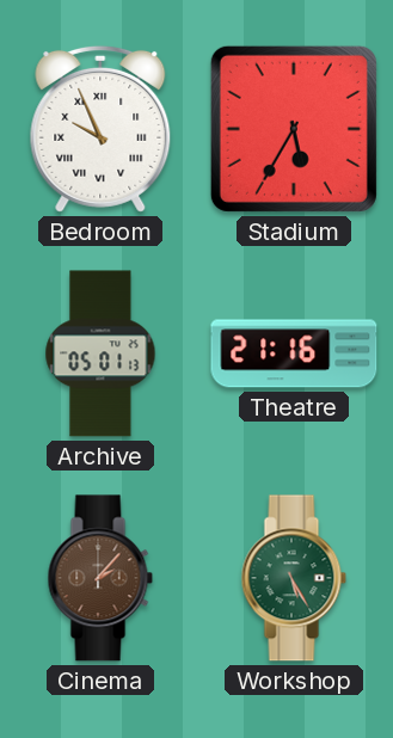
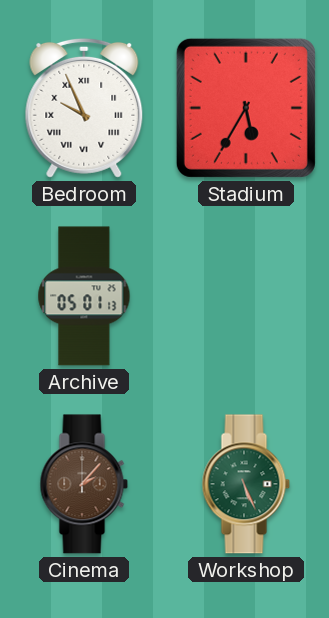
Theatre: 21:16 -> none
Workshop: 5:25 -> 5:26
